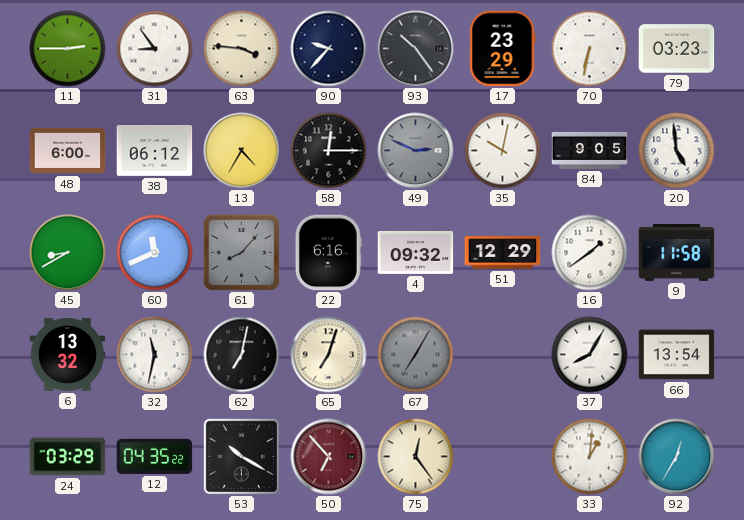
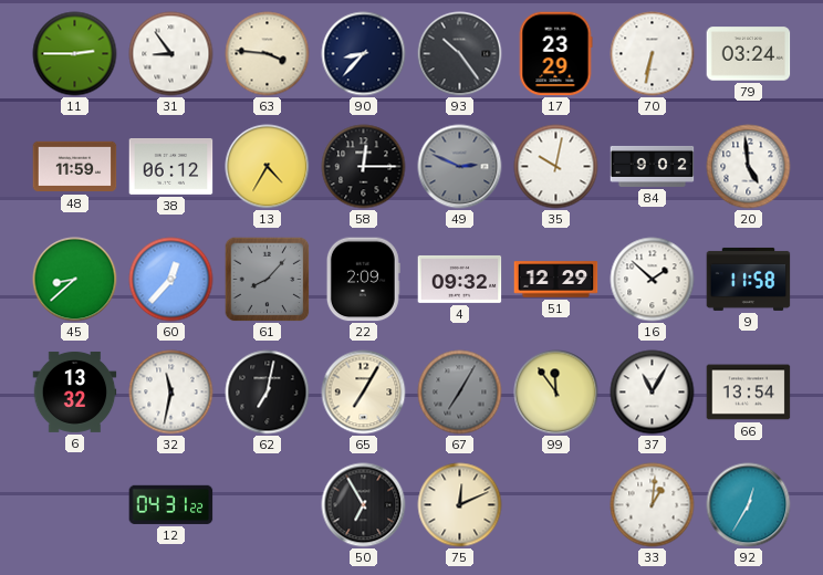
90: 9:37 -> 8:37
79: 03:23 -> 03:24
48: 6:00 -> 11:59
84: 9:05 -> 9:02
45: 8:40 -> 8:38
60: 11:41 -> 12:37
22: 6:16 -> 2:09
16: 1:39 -> 1:52
65: 7:03 -> 7:05
99: none -> 11:54
37: 8:05 -> 11:05
24: 03:29 -> none
12: 04:35 -> 04:31
53: 10:20 -> none
50: 6:53 -> 6:55
50 dial: burgundy -> black
75: 12:24 -> 12:11
